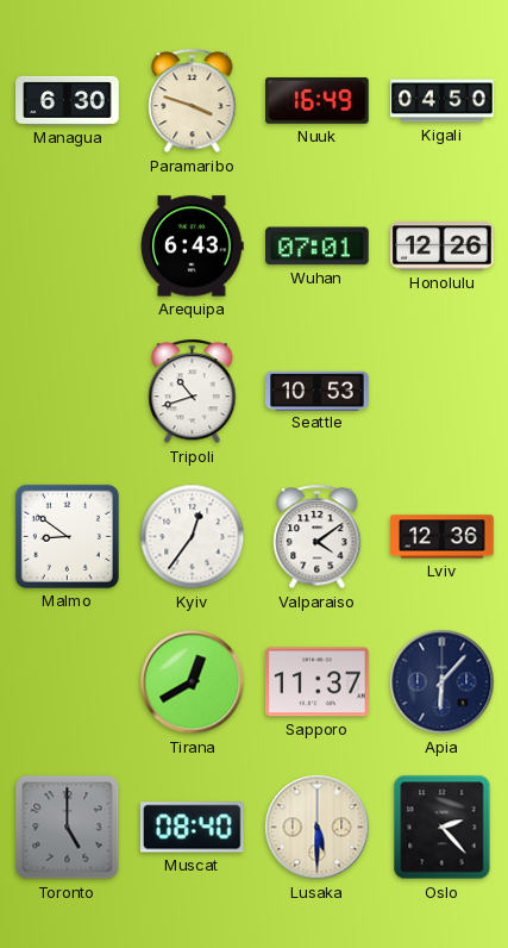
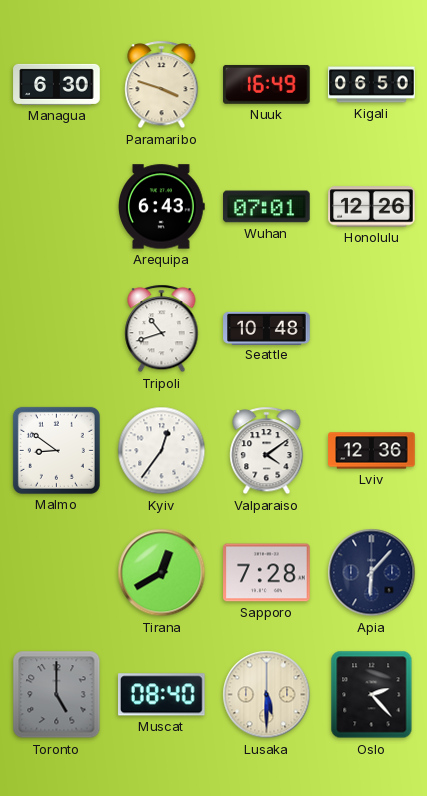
Kigali: 04:50 -> 06:50
Seattle: 10:53 -> 10:48
Sapporo: 11:37 -> 7:28
